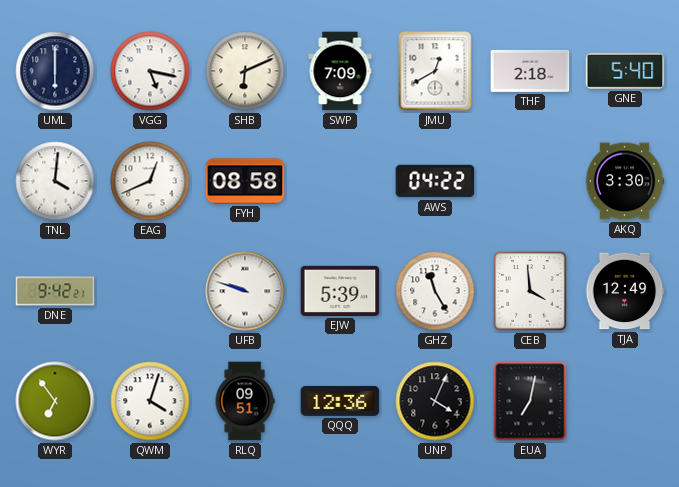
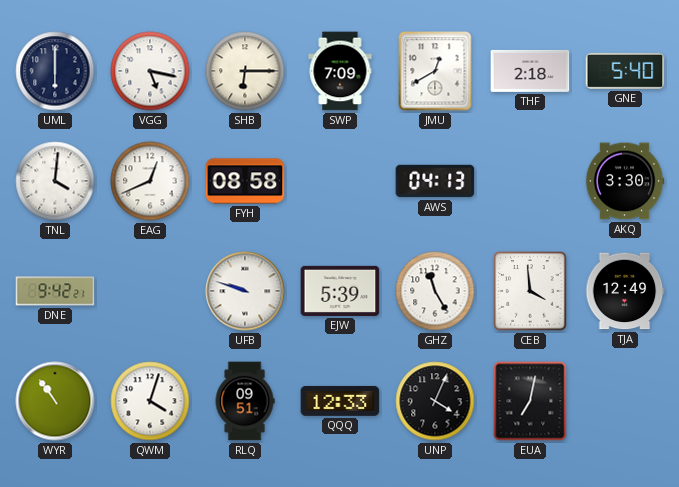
SHB: 6:11 -> 6:15
AWS: 04:22 -> 04:13
WYR: 6:54 -> 10:54
QQQ: 12:36 -> 12:33
